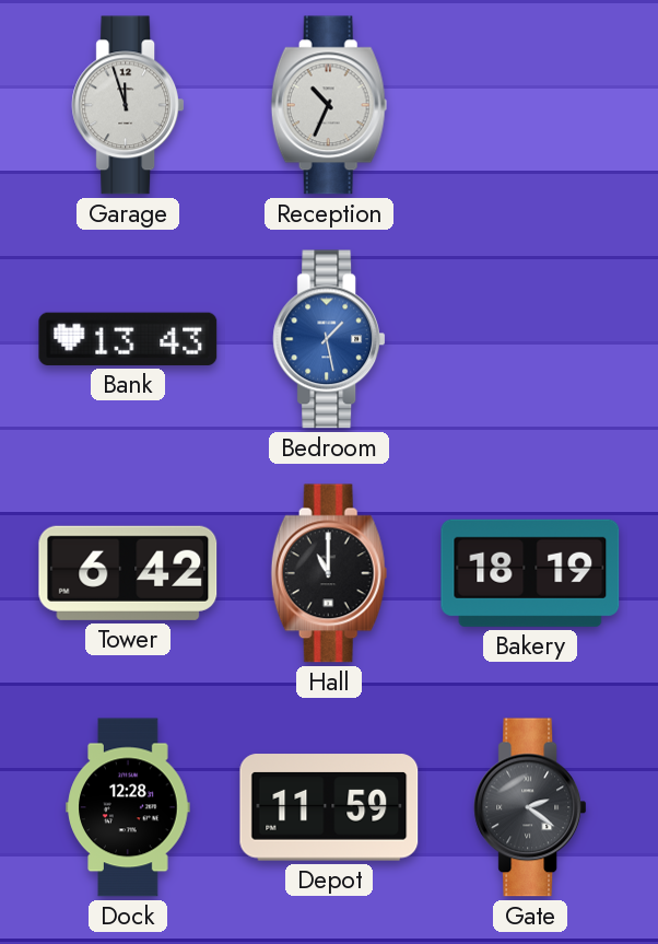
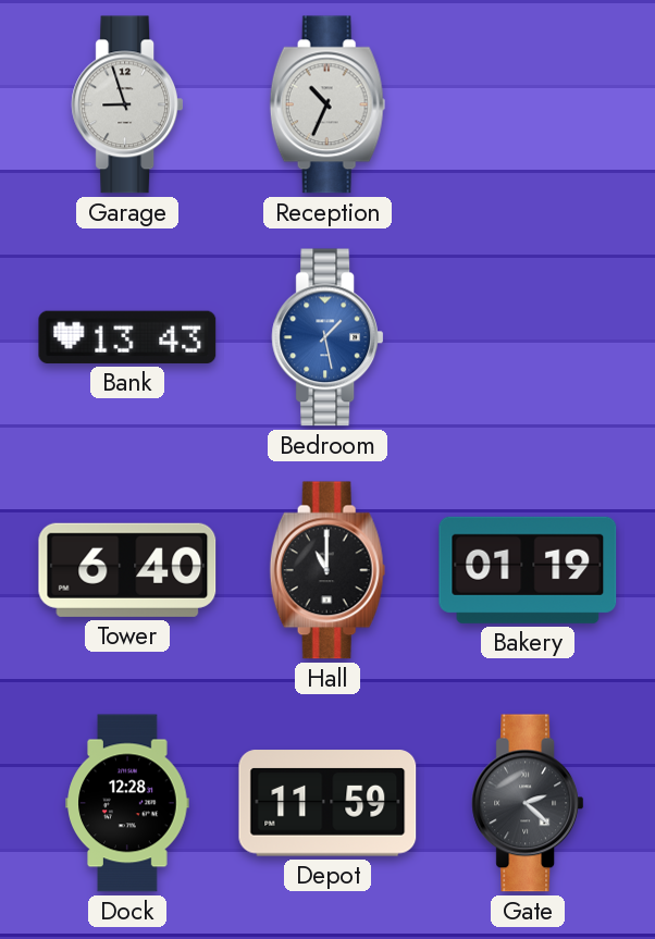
Garage: 11:57 -> 8:57
Tower: 6:42 -> 6:40
Bakery: 18:19 -> 01:19
Gate: 2:21 -> 2:22
